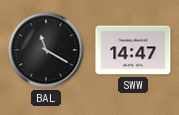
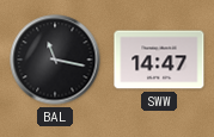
BAL: 11:20 -> 11:17
